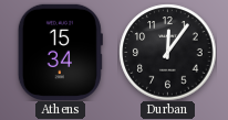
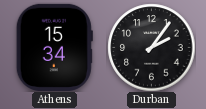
Durban: 12:06 -> 2:06
